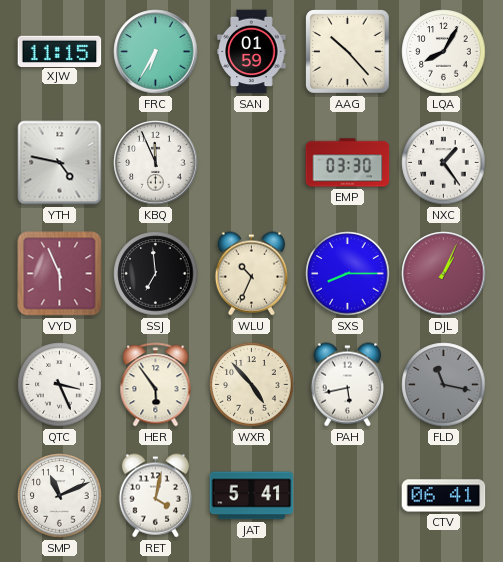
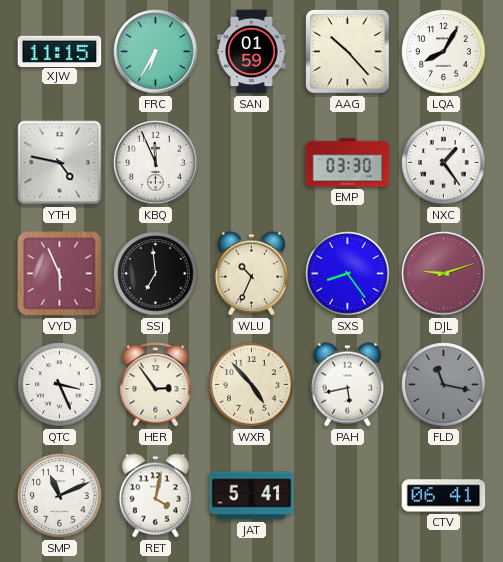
SXS: 8:15 -> 8:24
DJL: 1:04 -> 9:12
HER: 5:54 -> 2:54
